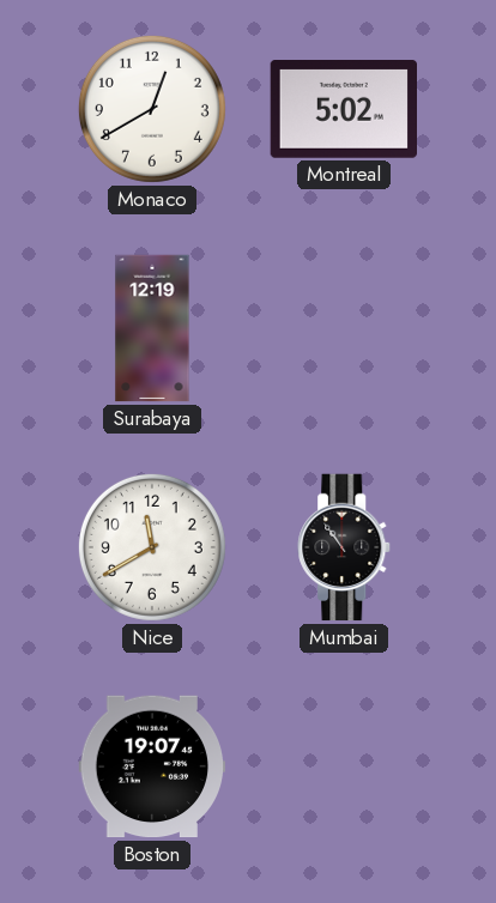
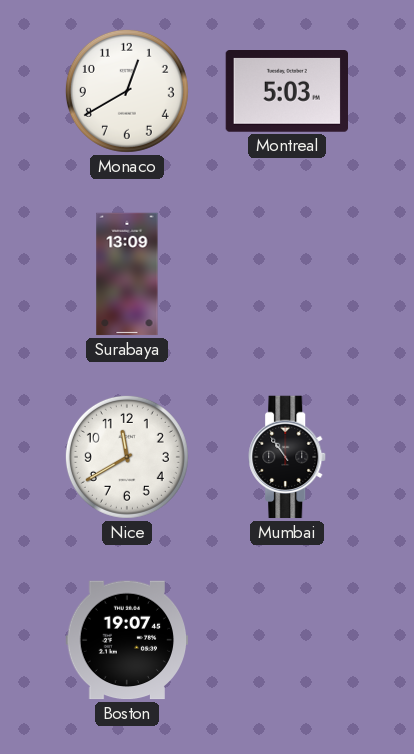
Montreal: 5:02 -> 5:03
Surabaya: 12:19 -> 13:09
